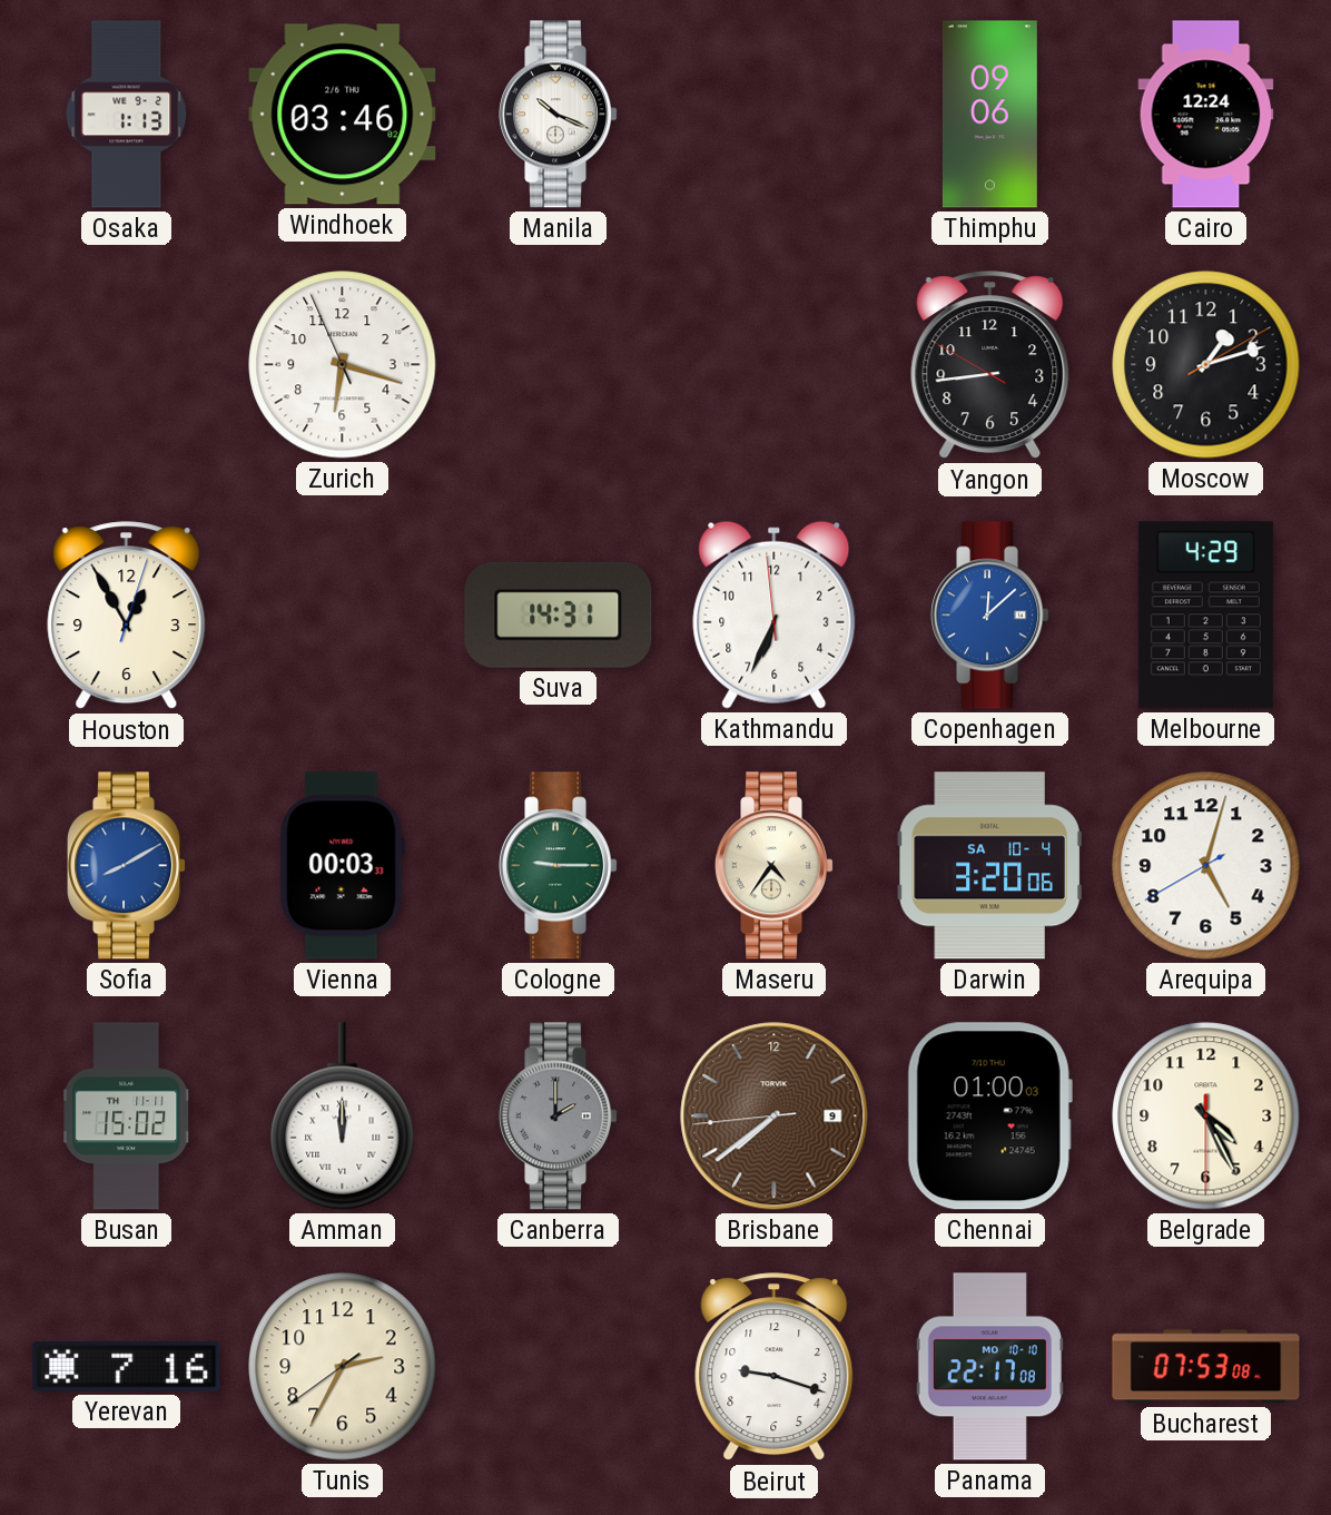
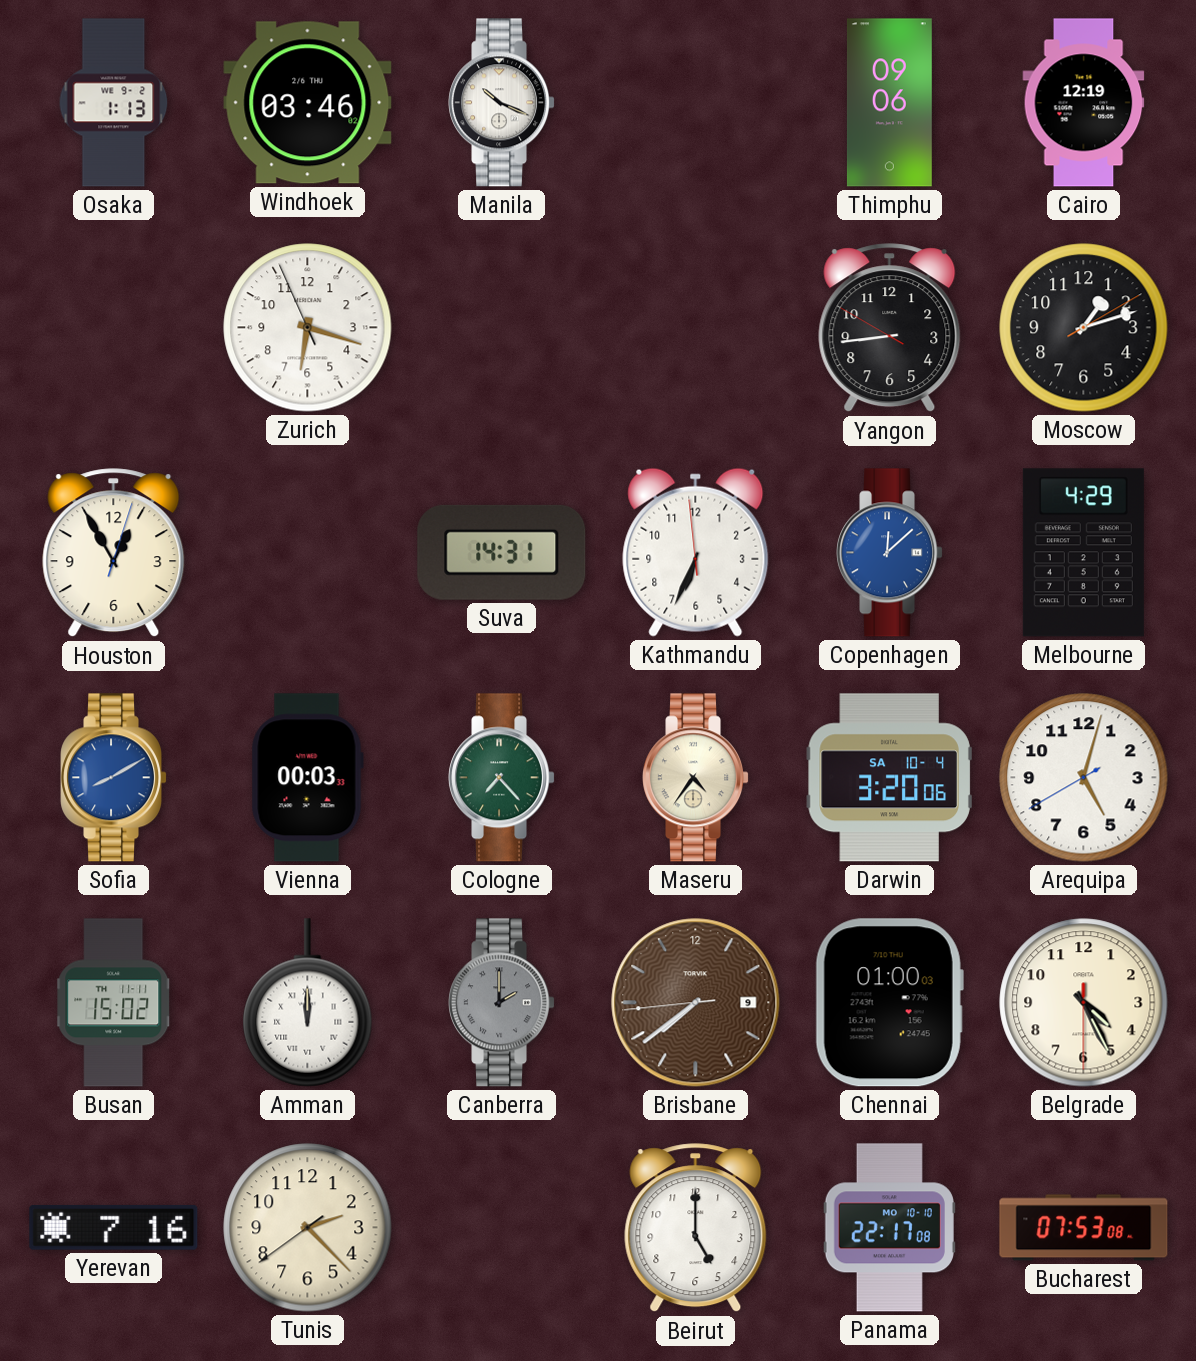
Cairo: 12:24 -> 12:19
Cologne: 9:15 -> 7:23
Tunis: 2:34 -> 2:22
Beirut: 9:18 -> 5:00
